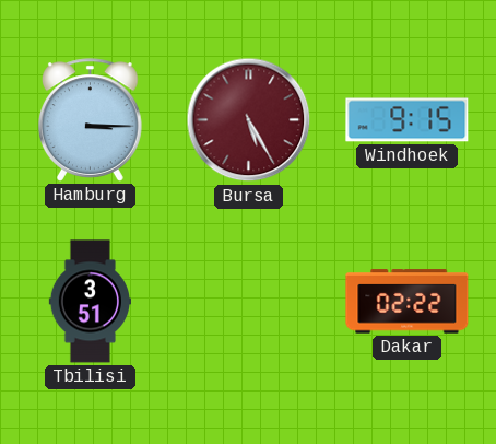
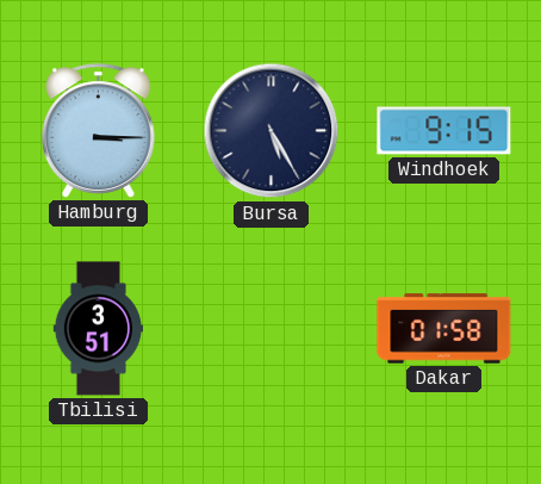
Bursa dial: burgundy -> navy
Dakar: 02:22 -> 01:58
